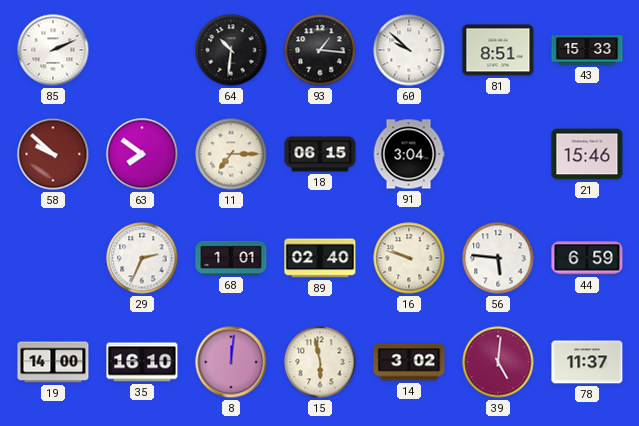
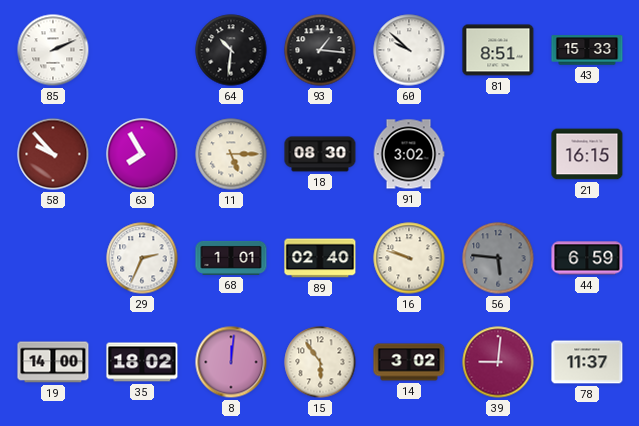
58: 9:52 -> 9:53
63: 7:51 -> 7:55
11: 7:15 -> 5:15
18: 06:15 -> 08:30
91: 3:04 -> 3:02
21: 15:46 -> 16:15
56 dial: white -> grey
35: 16:10 -> 18:02
15: 5:58 -> 5:54
39: 5:01 -> 9:01
